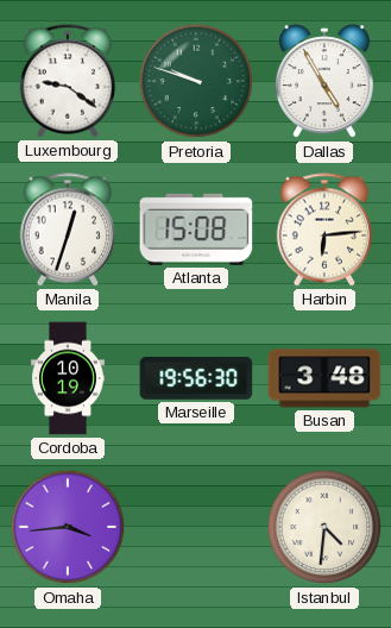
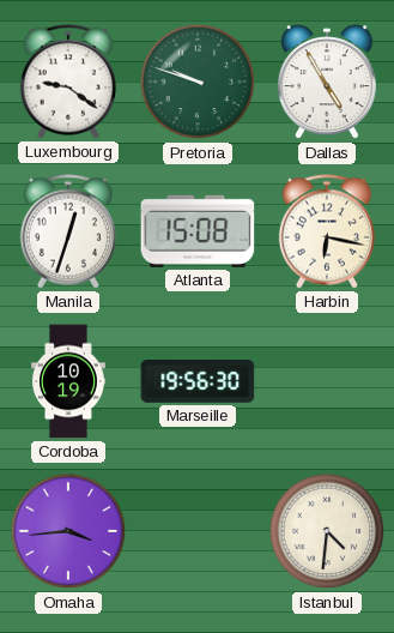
Harbin: 6:14 -> 6:17
Busan: 3:48 -> none
